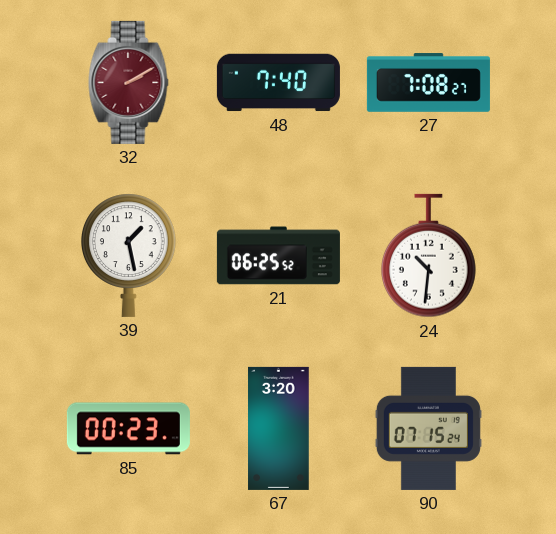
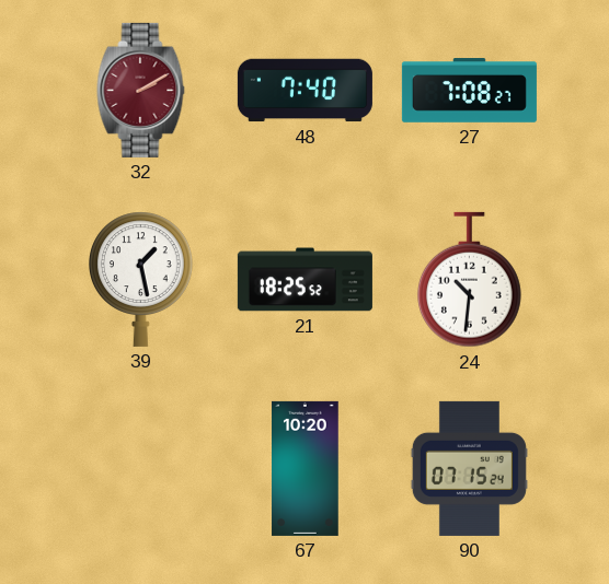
21: 06:25 -> 18:25
85: 00:23 -> none
67: 3:20 -> 10:20
